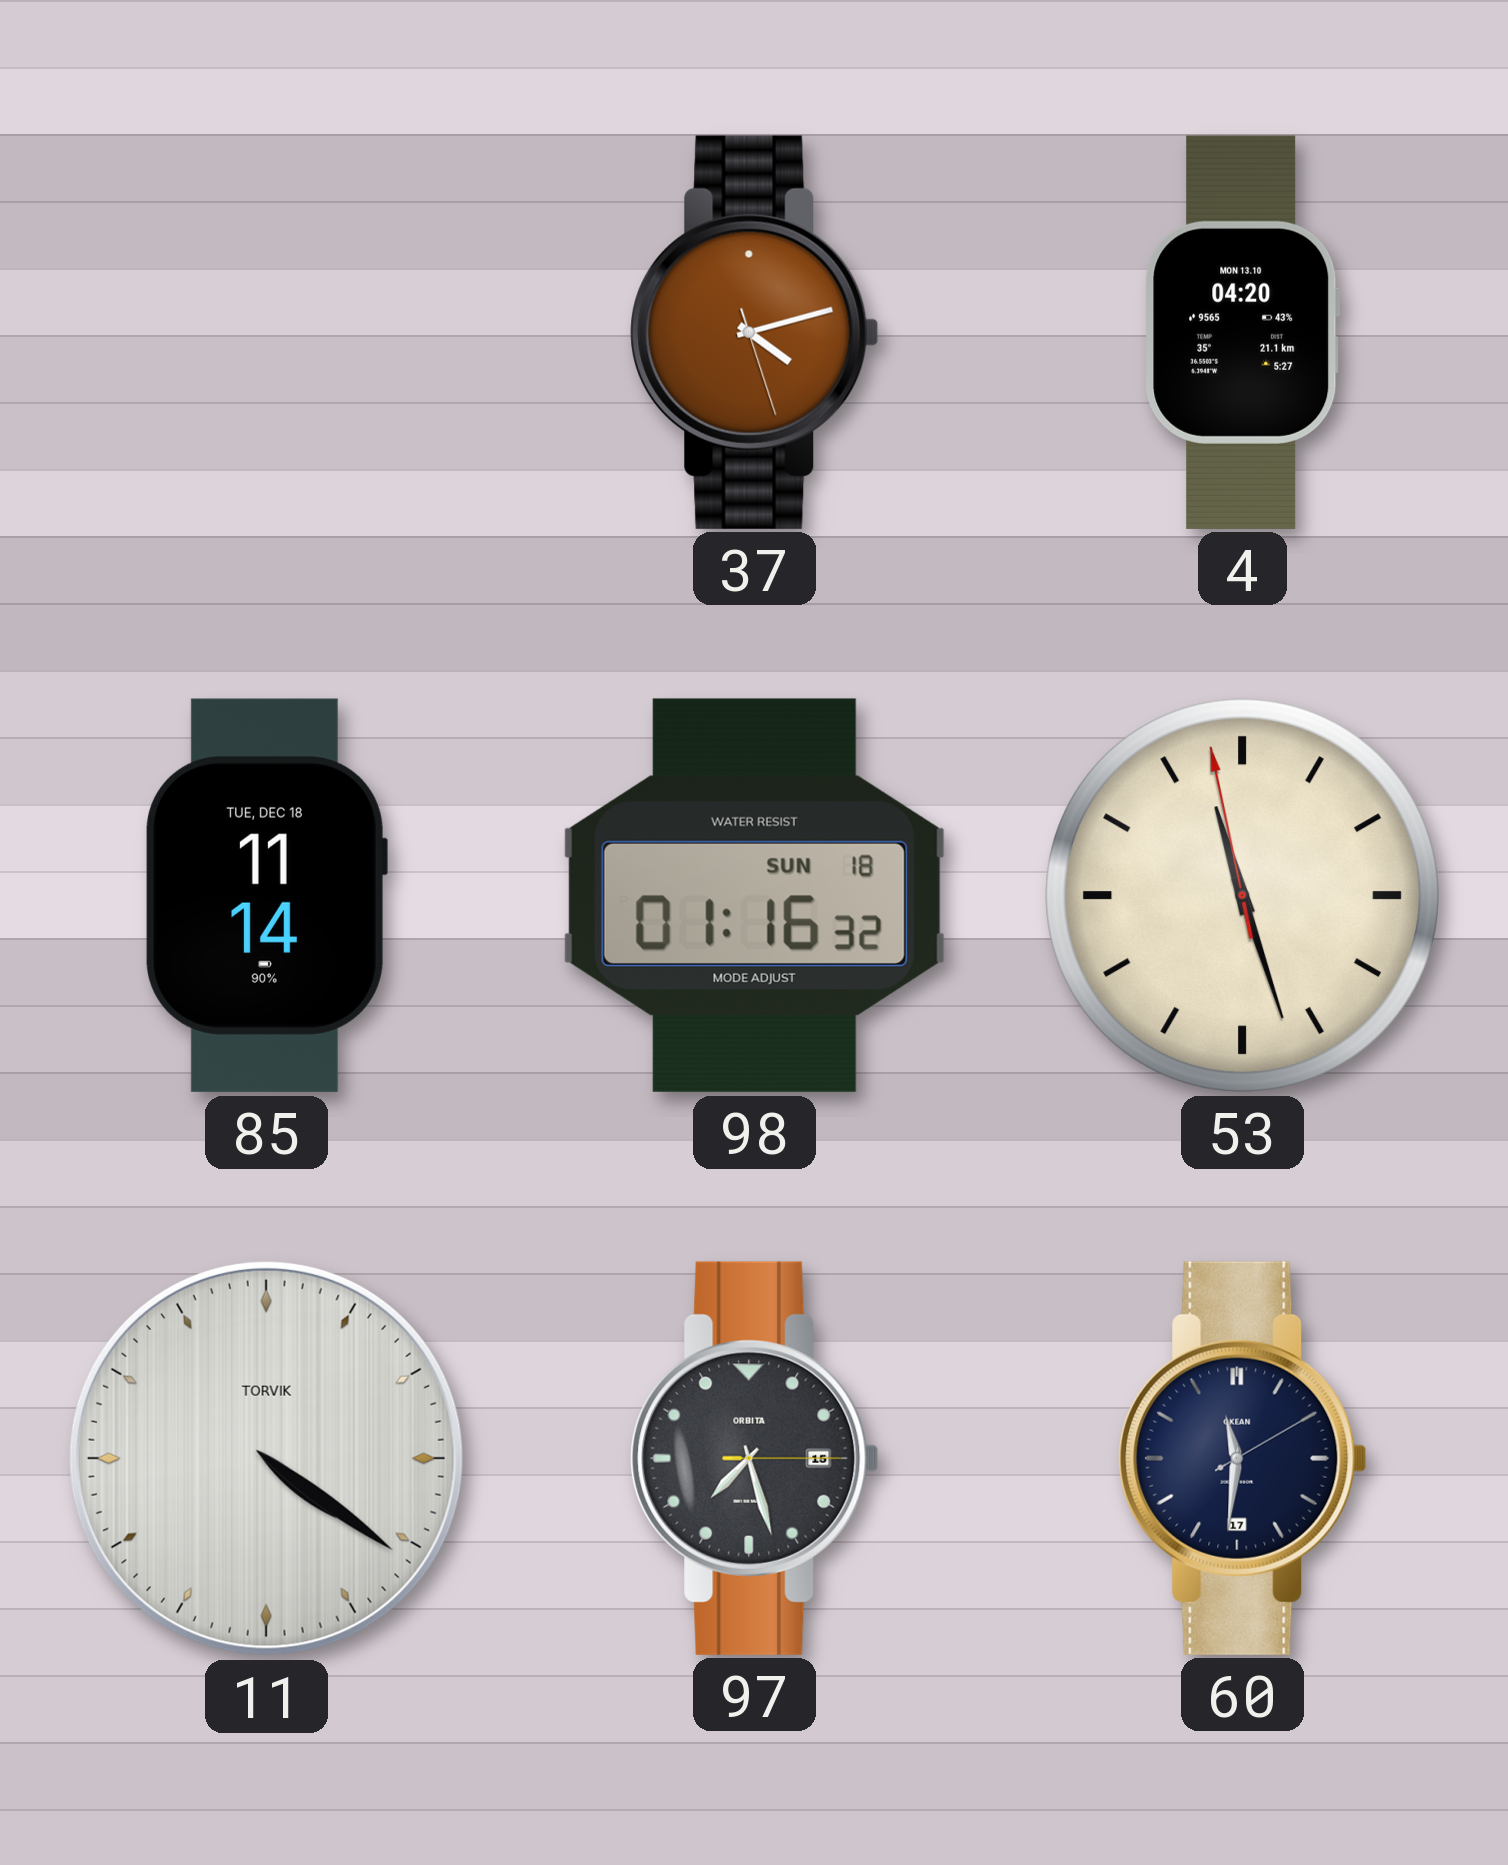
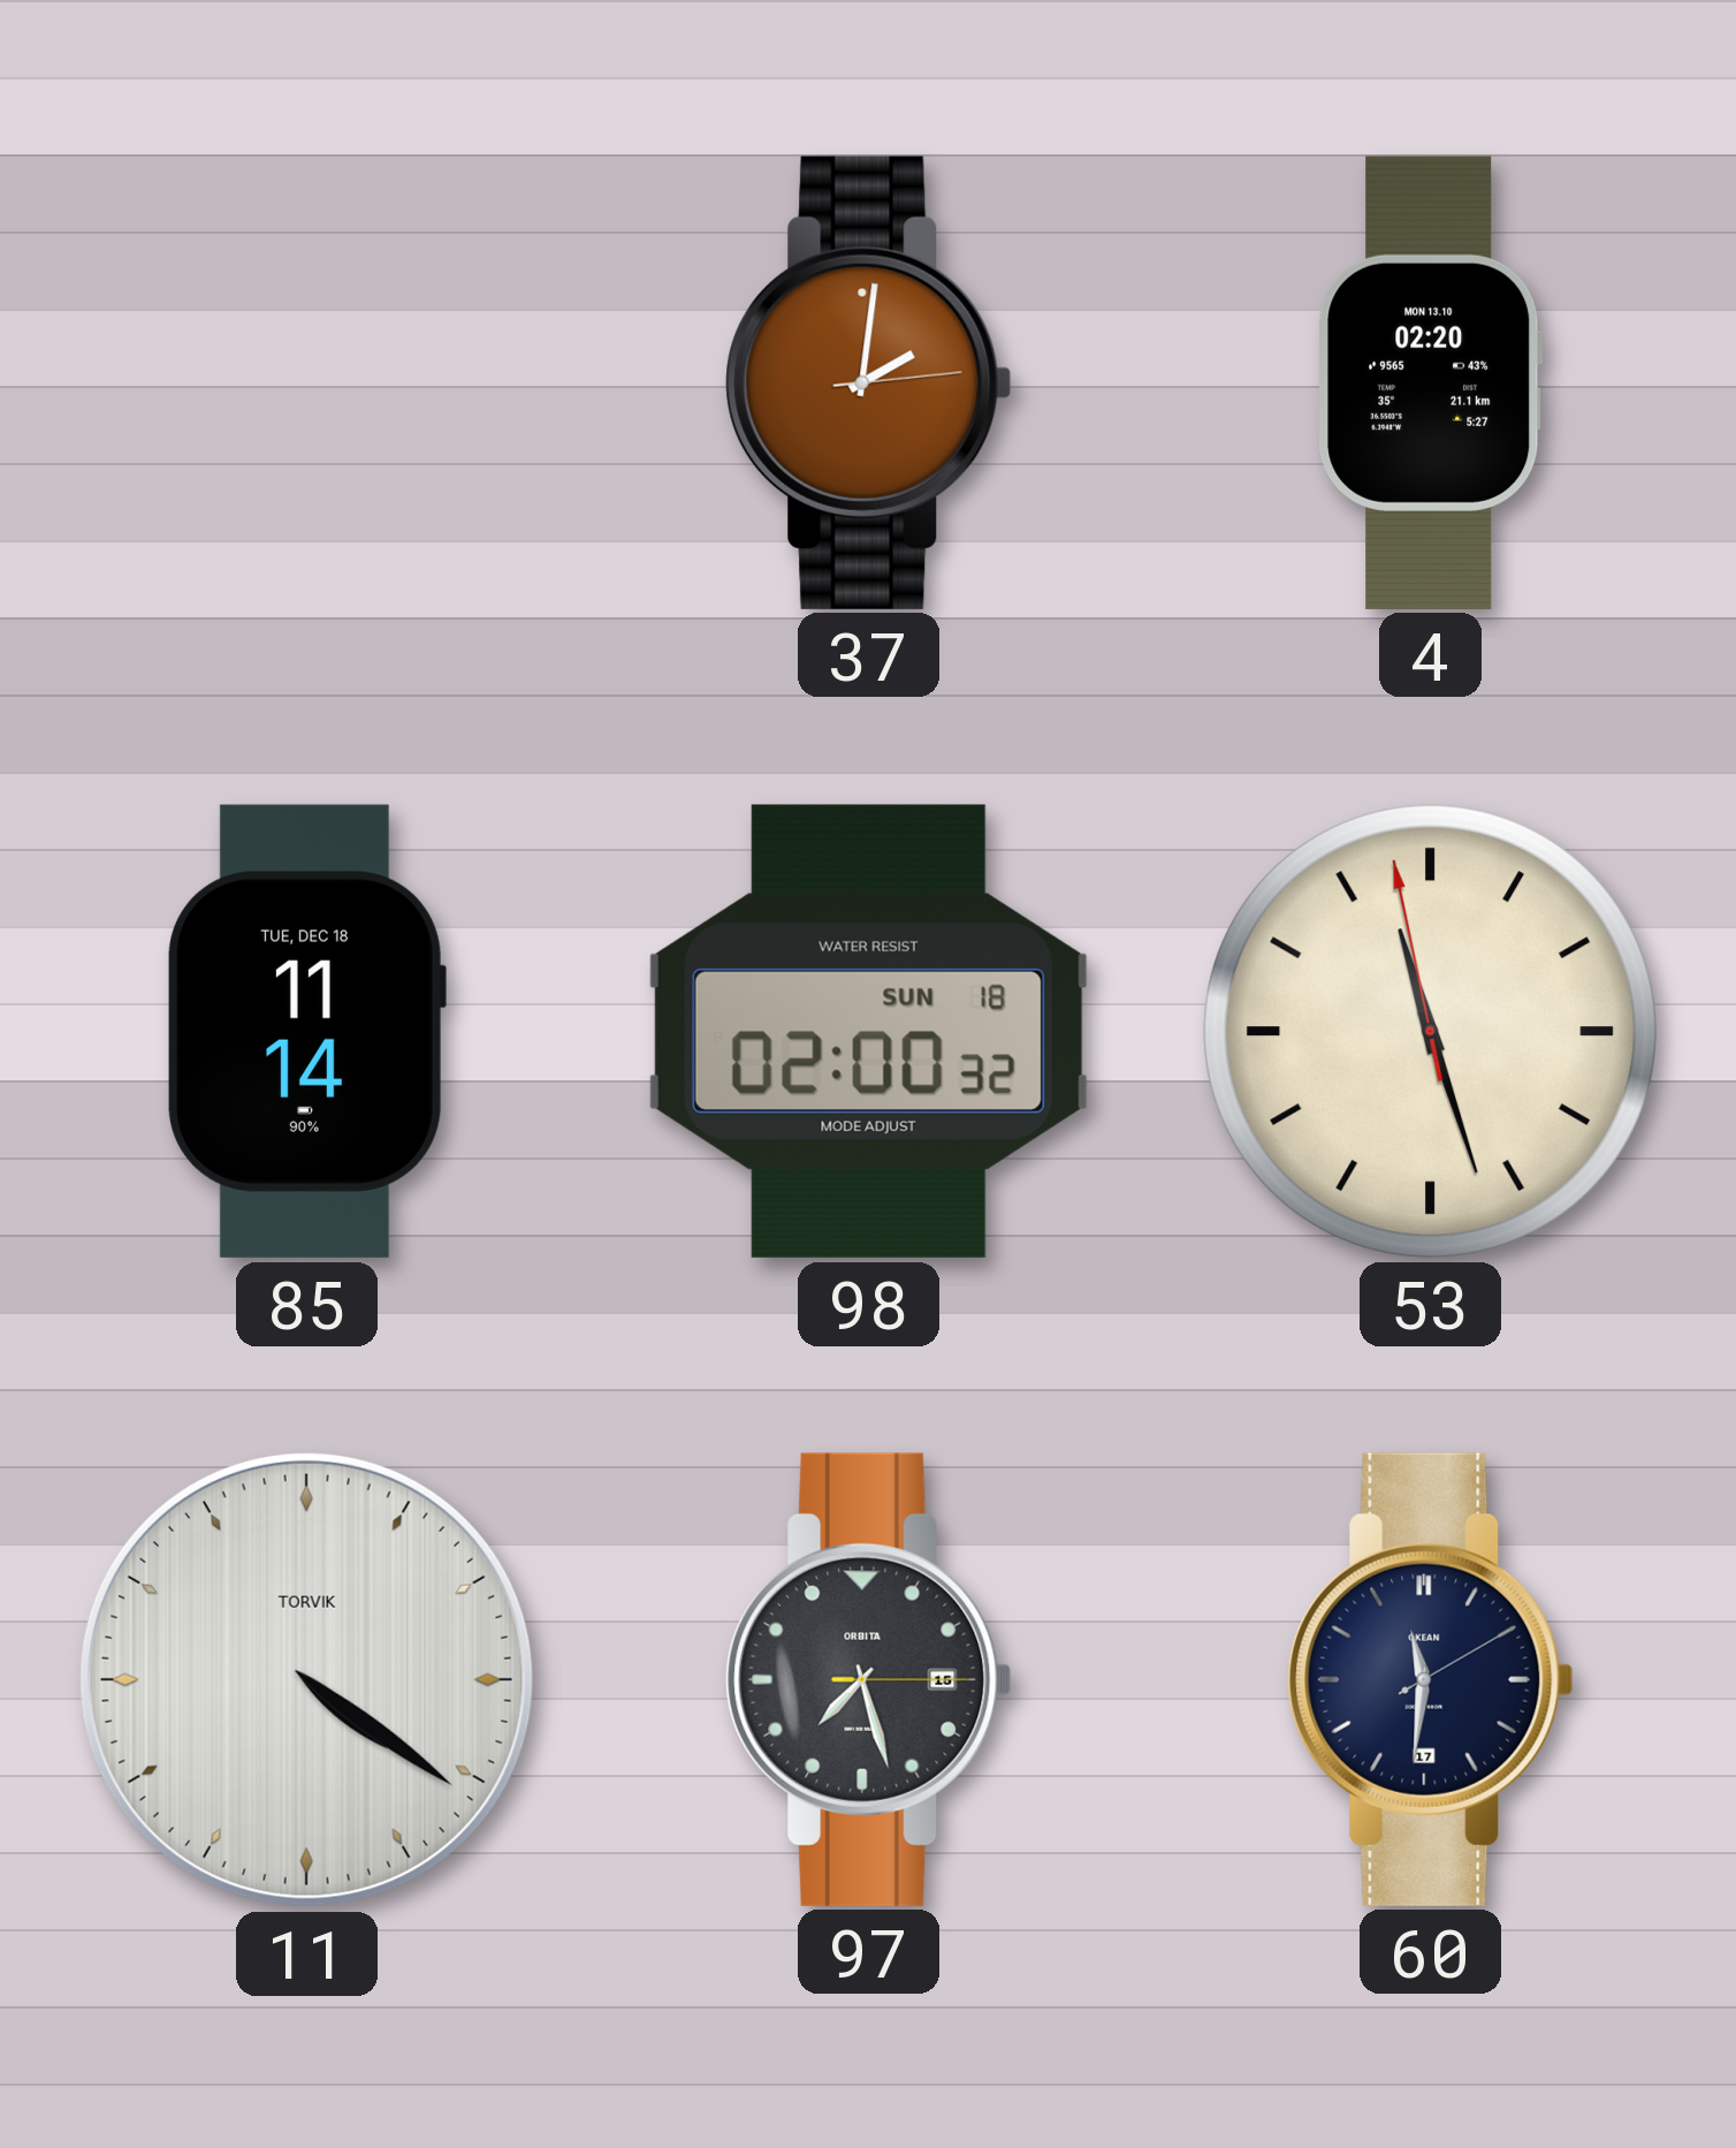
37: 4:12 -> 2:01
4: 04:20 -> 02:20
98: 01:16 -> 02:00
